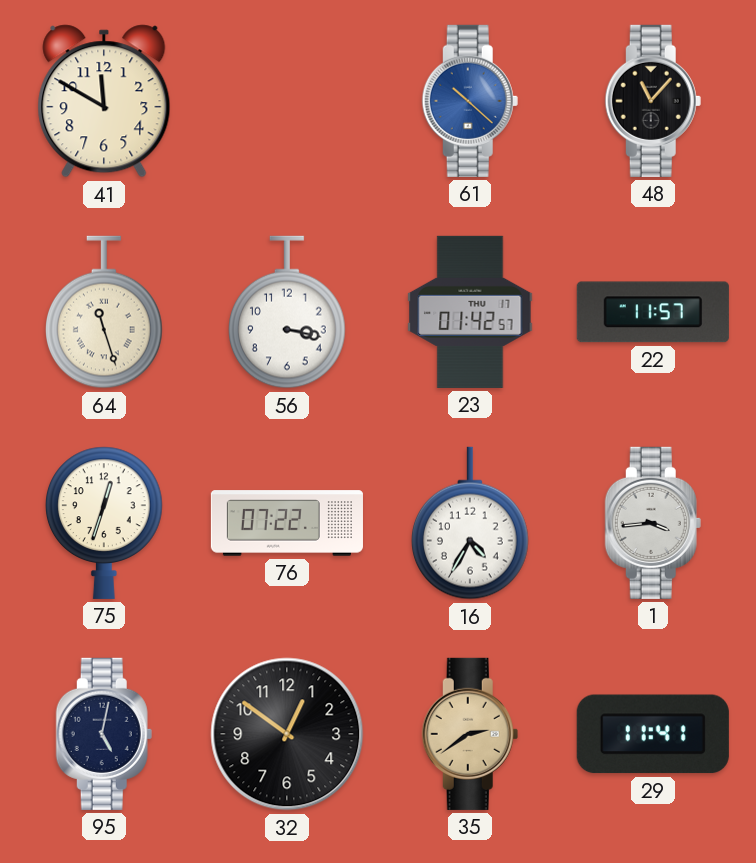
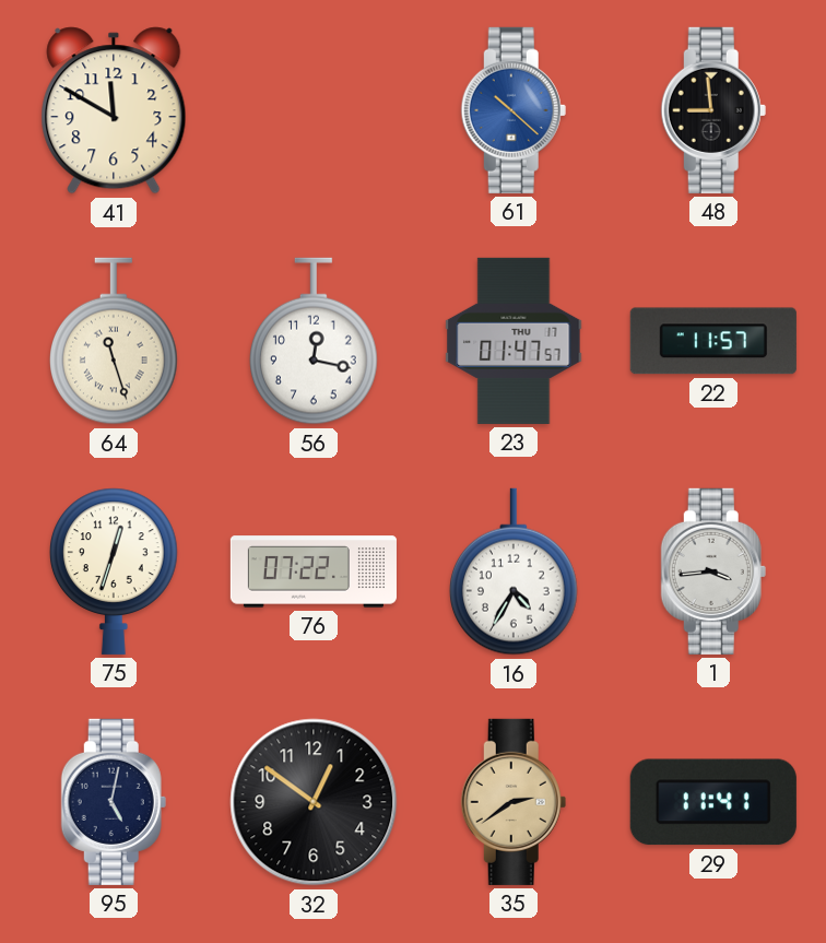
48: 11:07 -> 8:59
56: 3:17 -> 12:17
23: 01:42 -> 01:47
